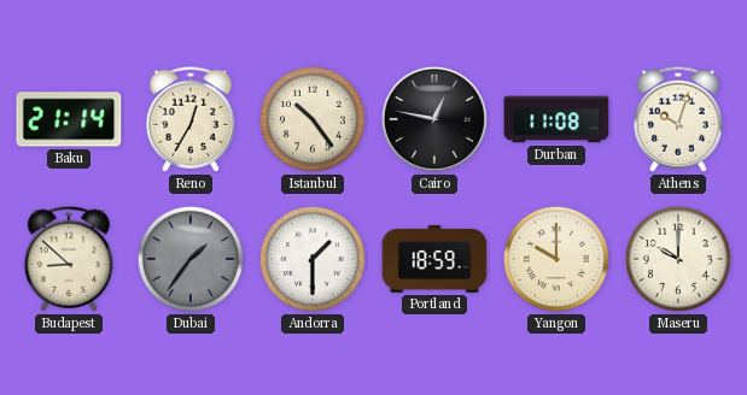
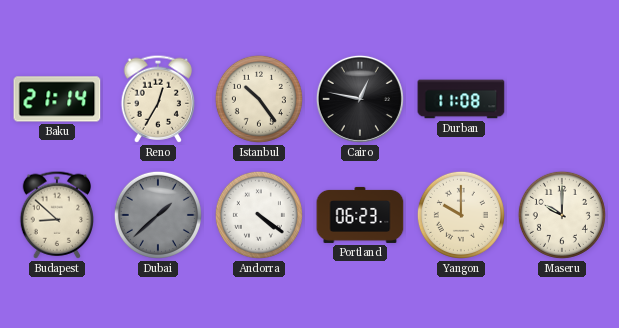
Athens: 10:03 -> none
Dubai: 1:36 -> 1:38
Andorra: 1:30 -> 4:21
Portland: 18:59 -> 06:23
